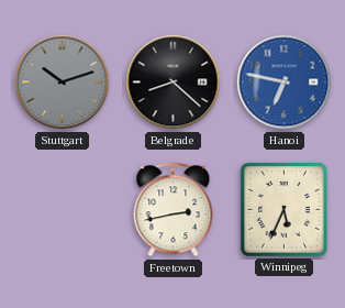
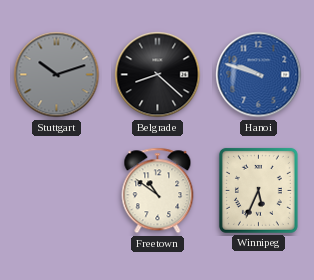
Hanoi: 6:47 -> 9:48
Freetown: 2:43 -> 10:51
